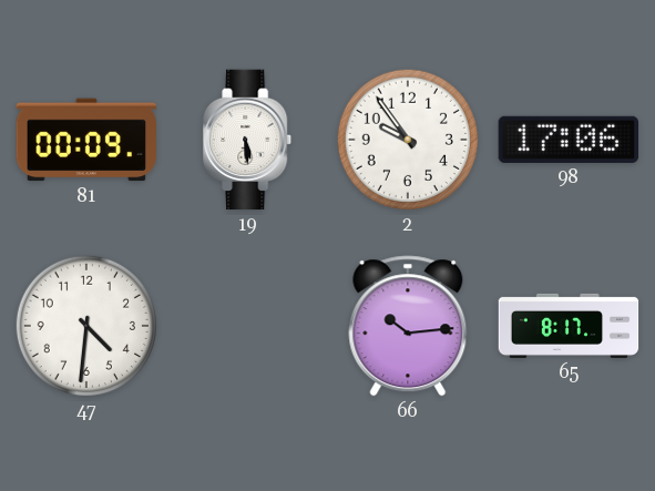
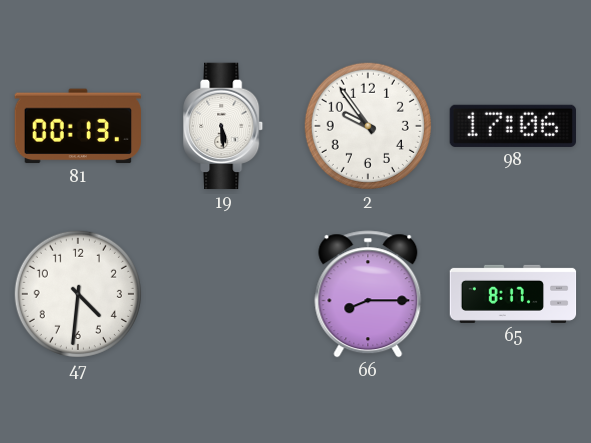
81: 00:09 -> 00:13
66: 10:14 -> 8:15
